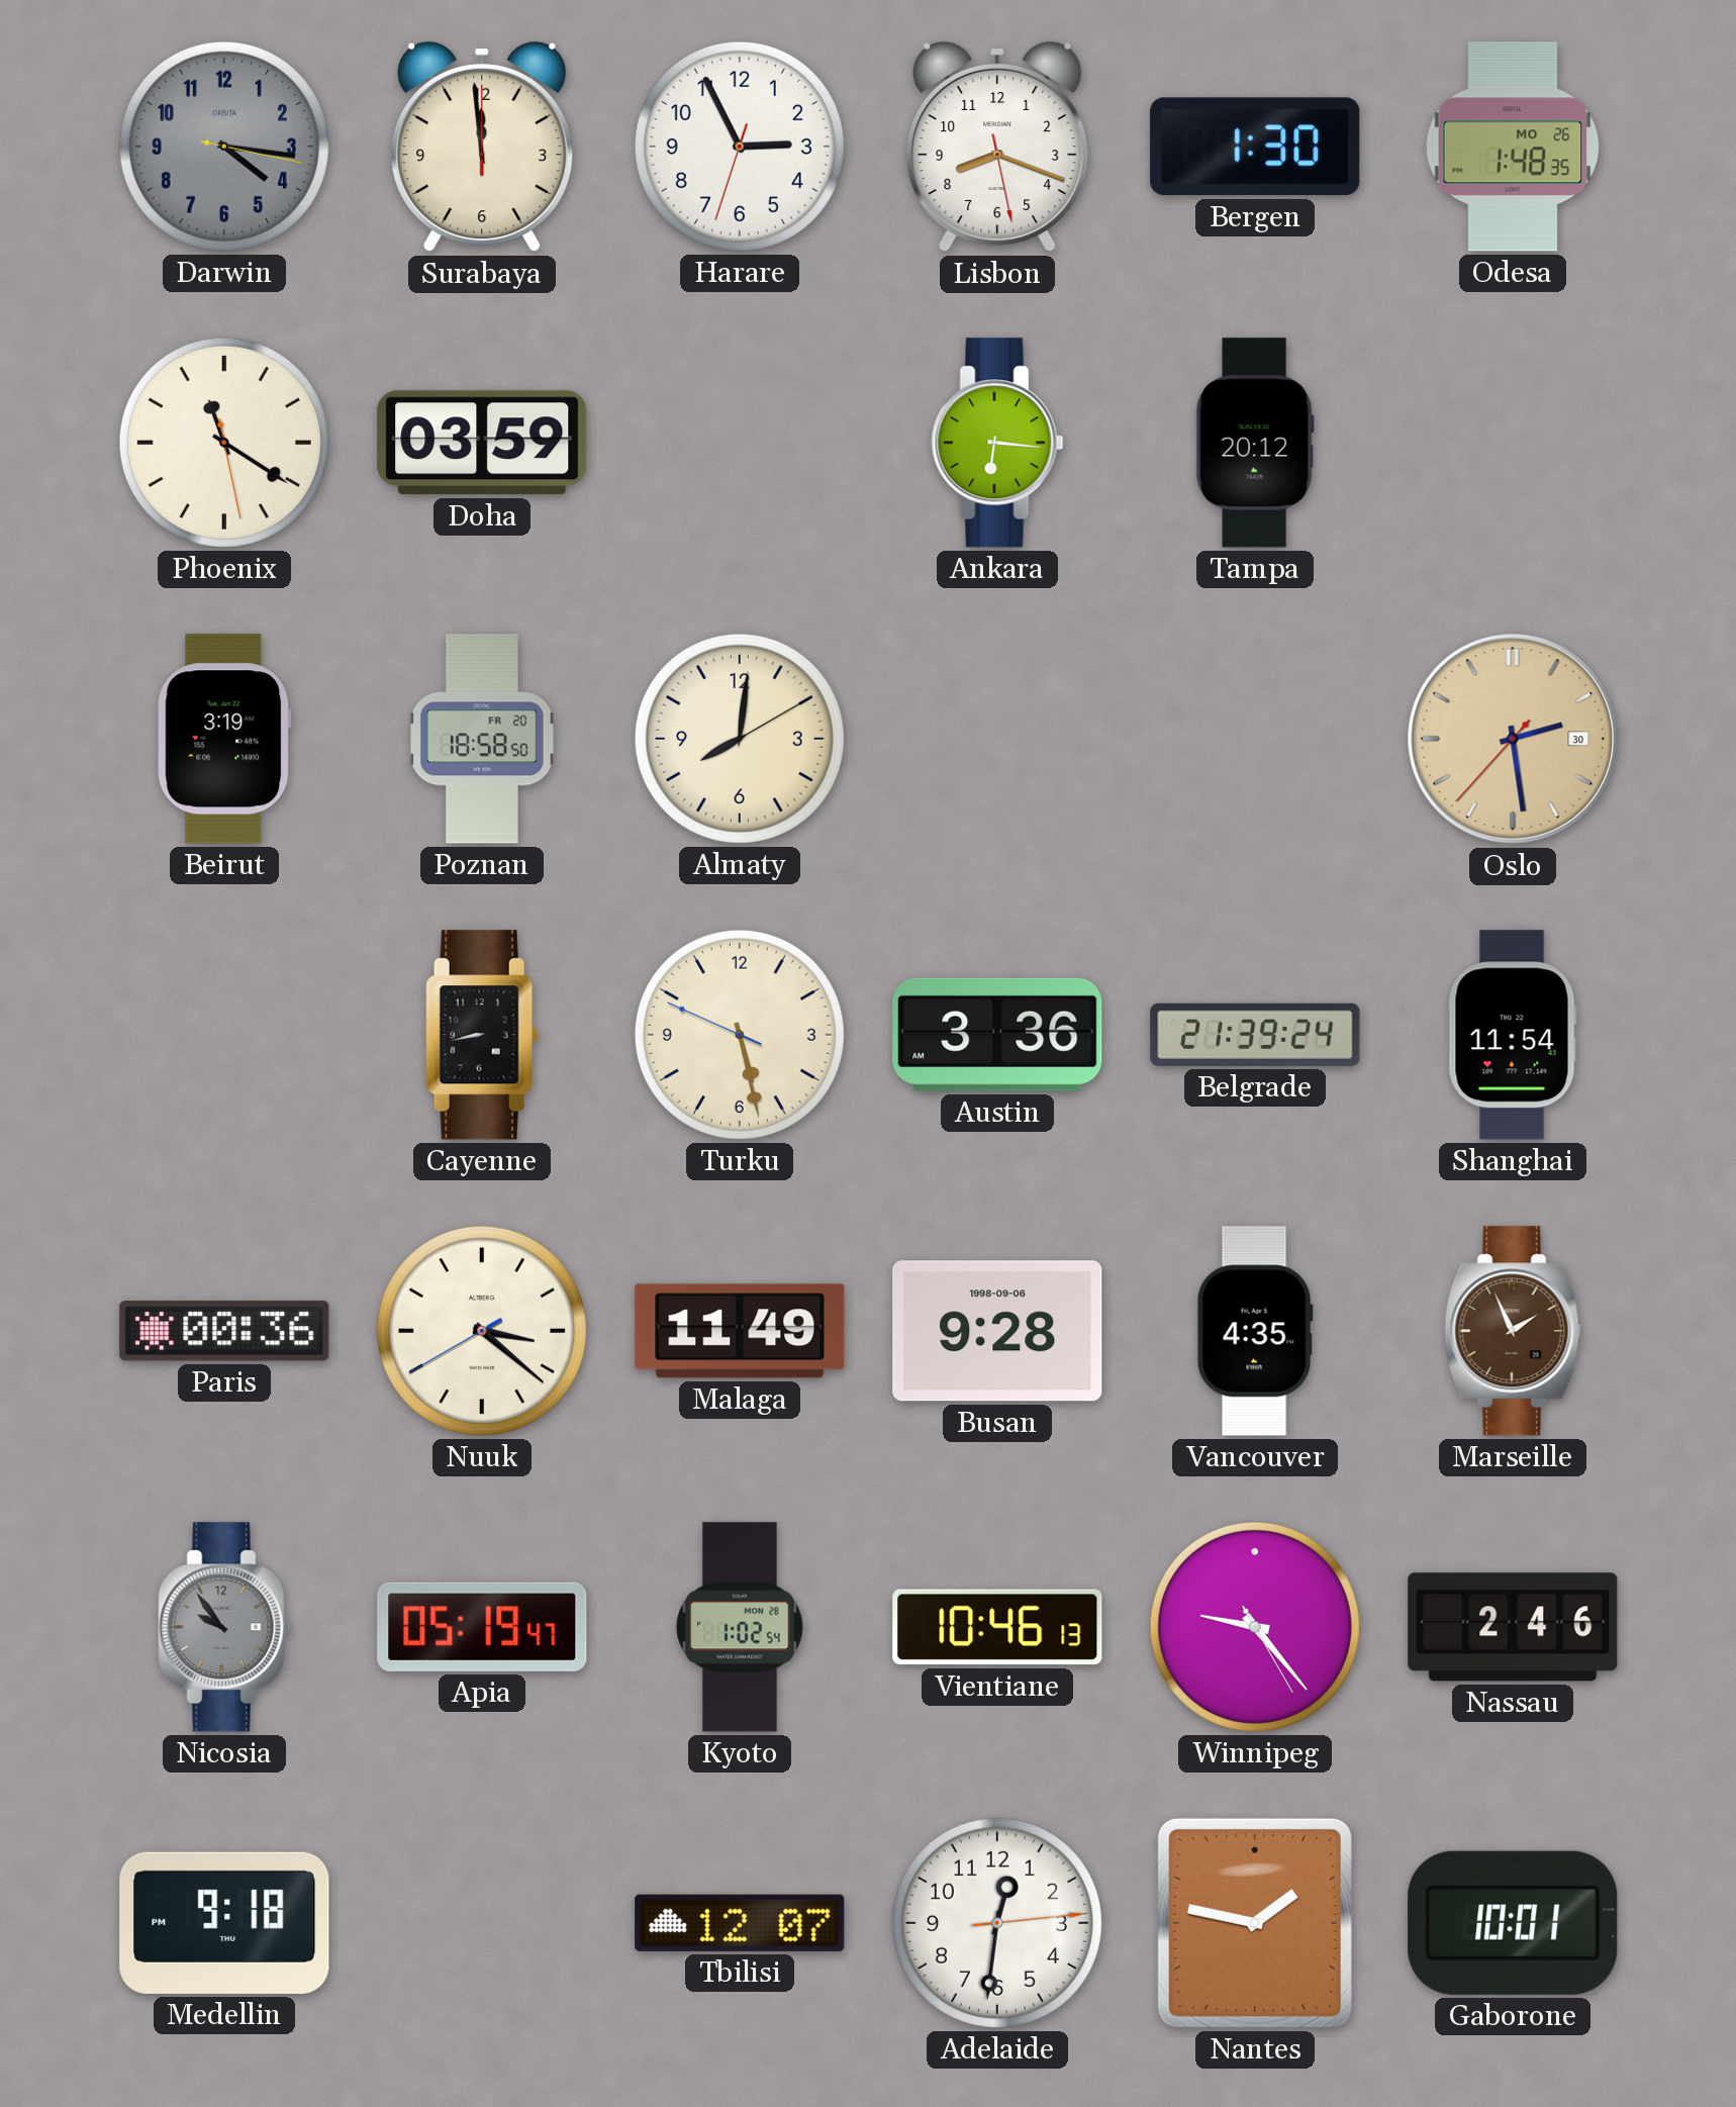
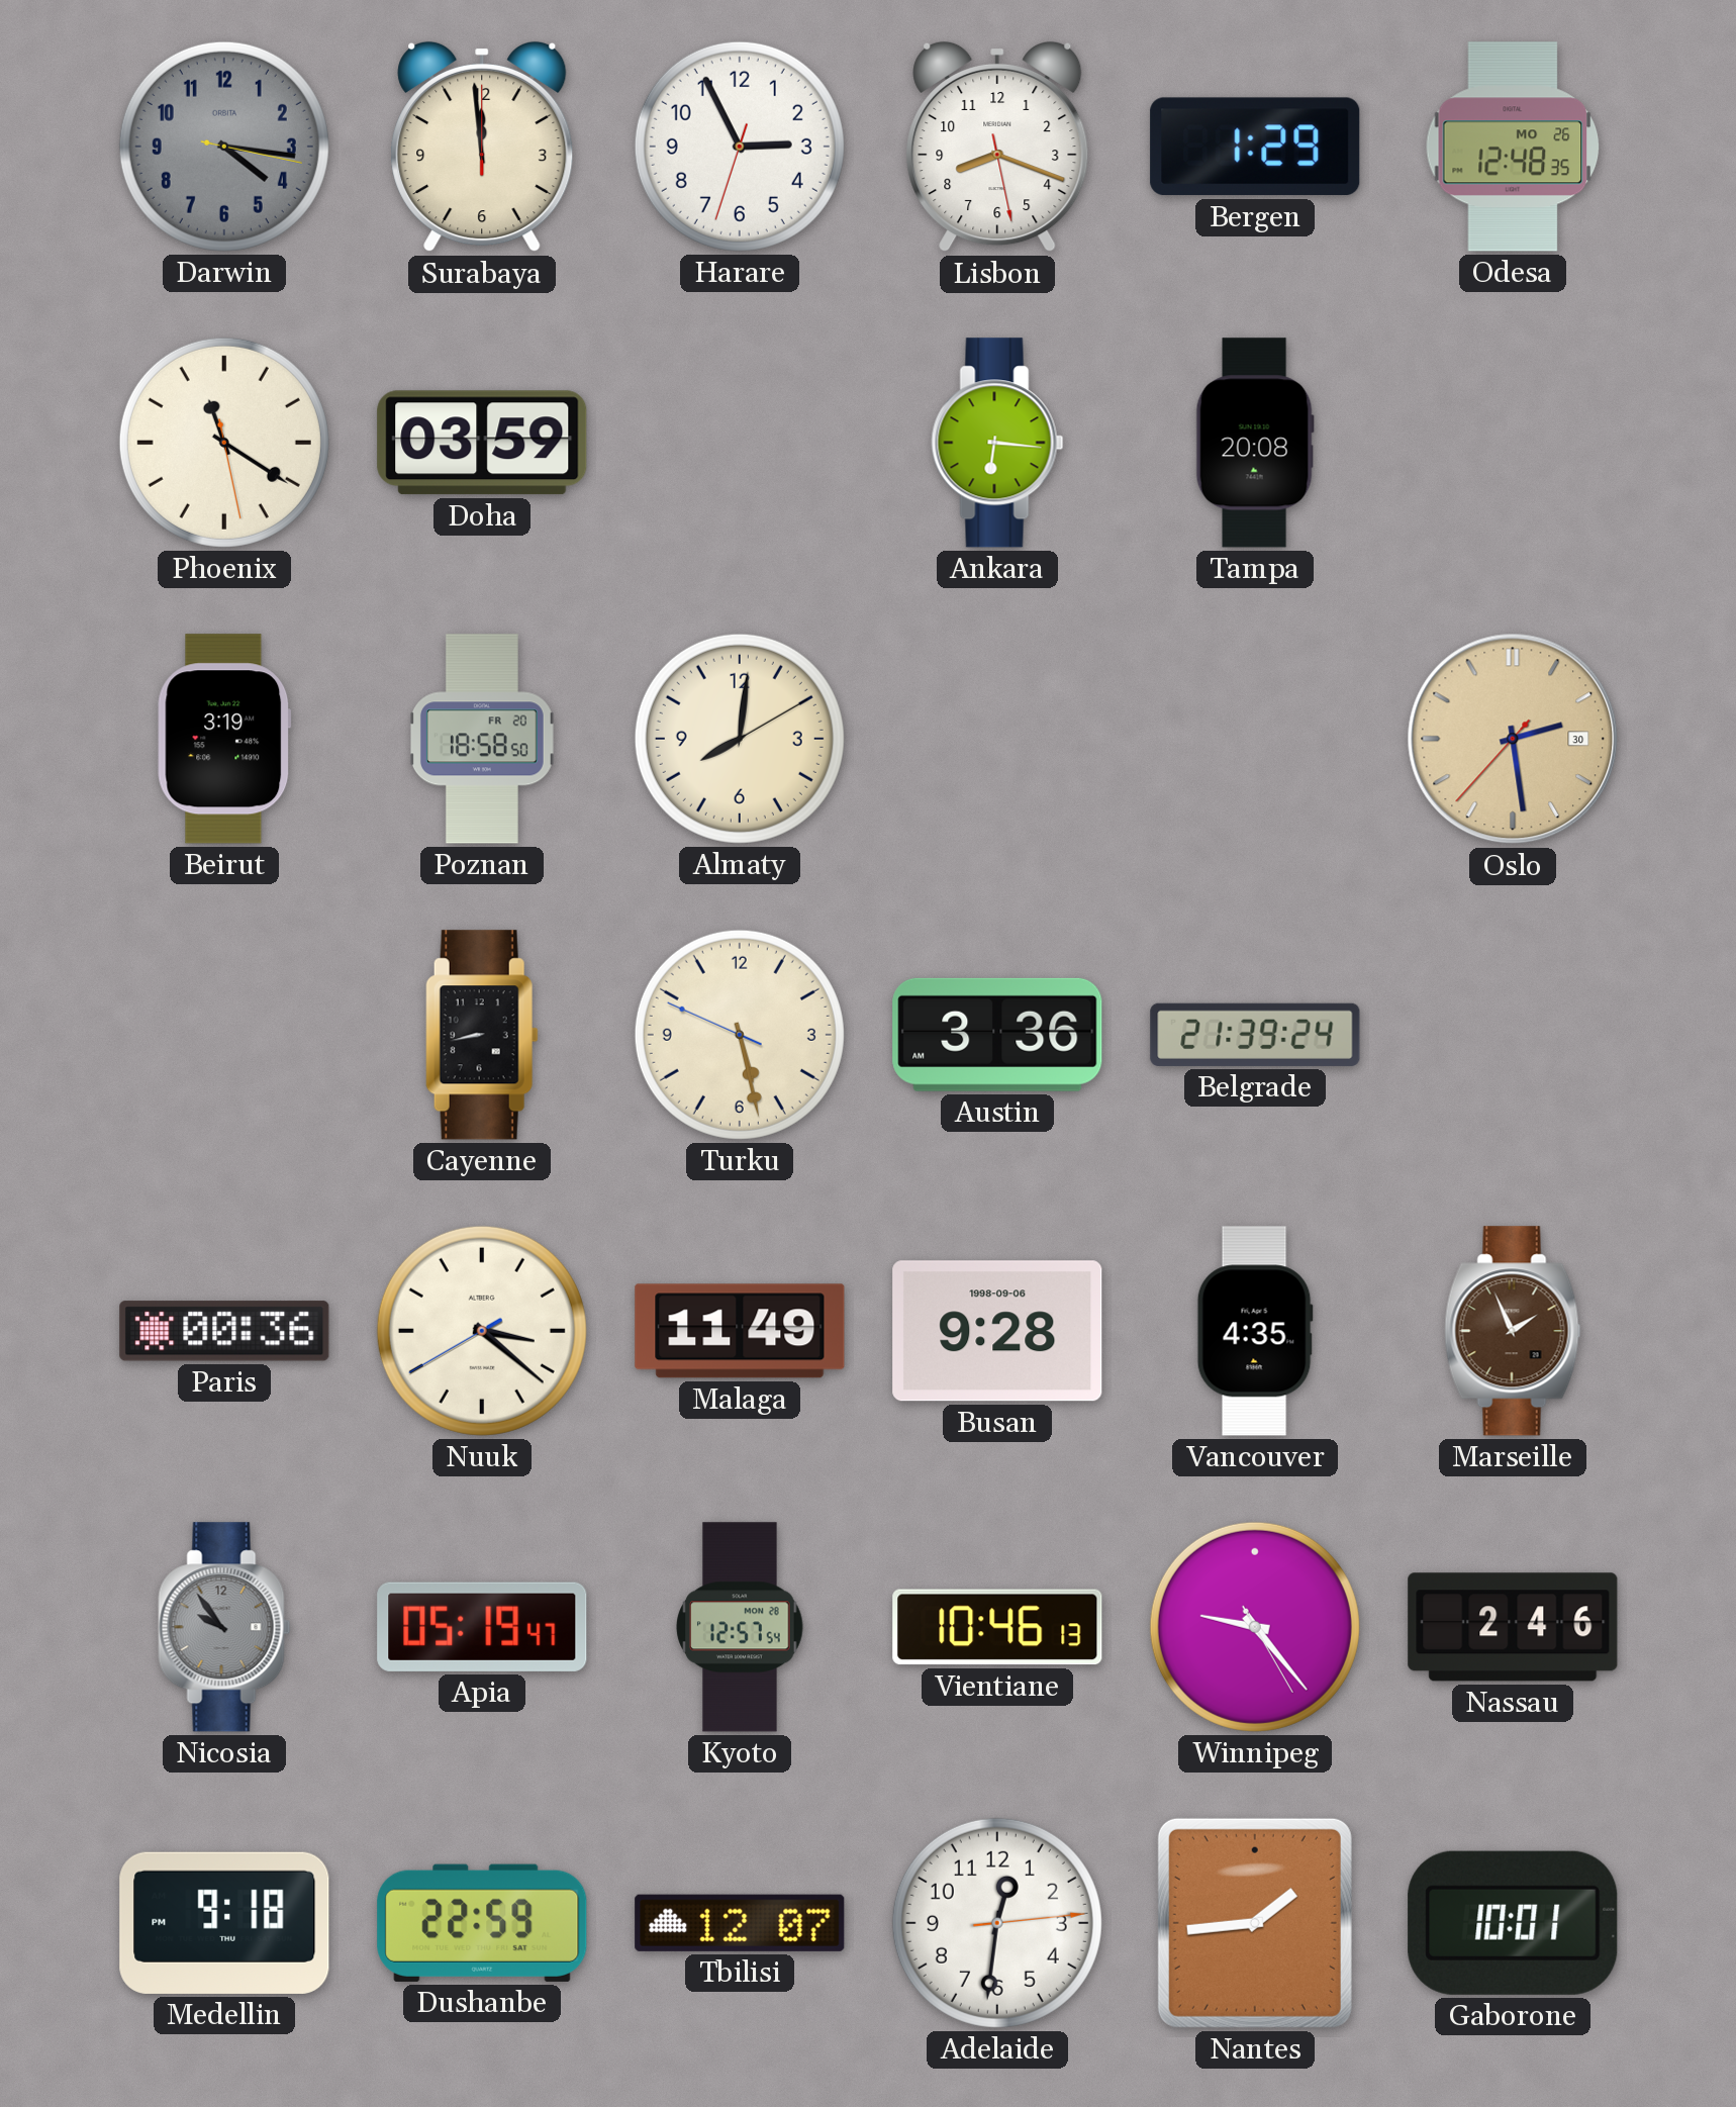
Bergen: 1:30 -> 1:29
Odesa: 1:48 -> 12:48
Tampa: 20:12 -> 20:08
Shanghai: 11:54 -> none
Kyoto: 1:02 -> 12:57
Dushanbe: none -> 22:59
Nantes: 1:47 -> 1:44
